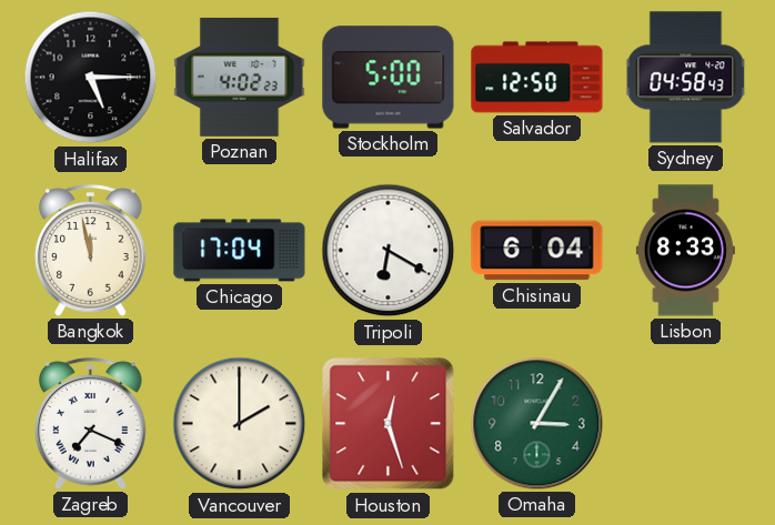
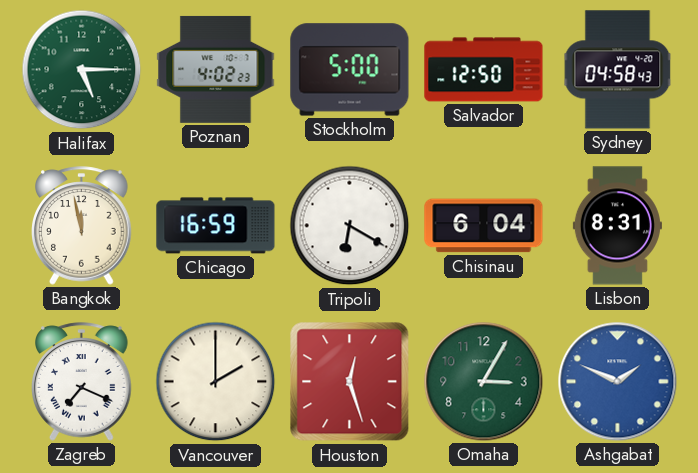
Halifax dial: black -> green
Chicago: 17:04 -> 16:59
Lisbon: 8:33 -> 8:31
Ashgabat: none -> 1:49
